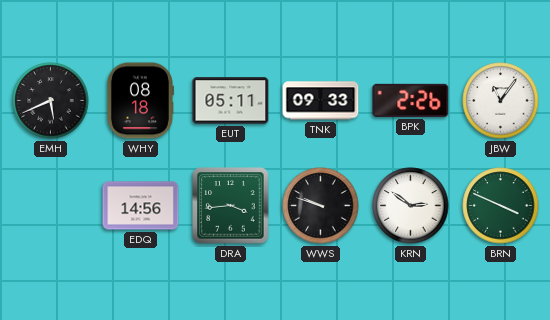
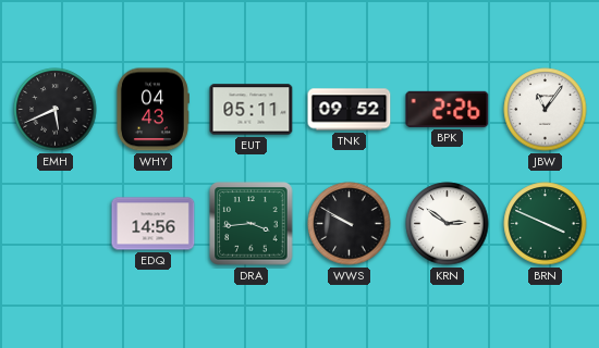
WHY: 08:18 -> 04:43
TNK: 09:33 -> 09:52
WWS: 9:48 -> 9:50
